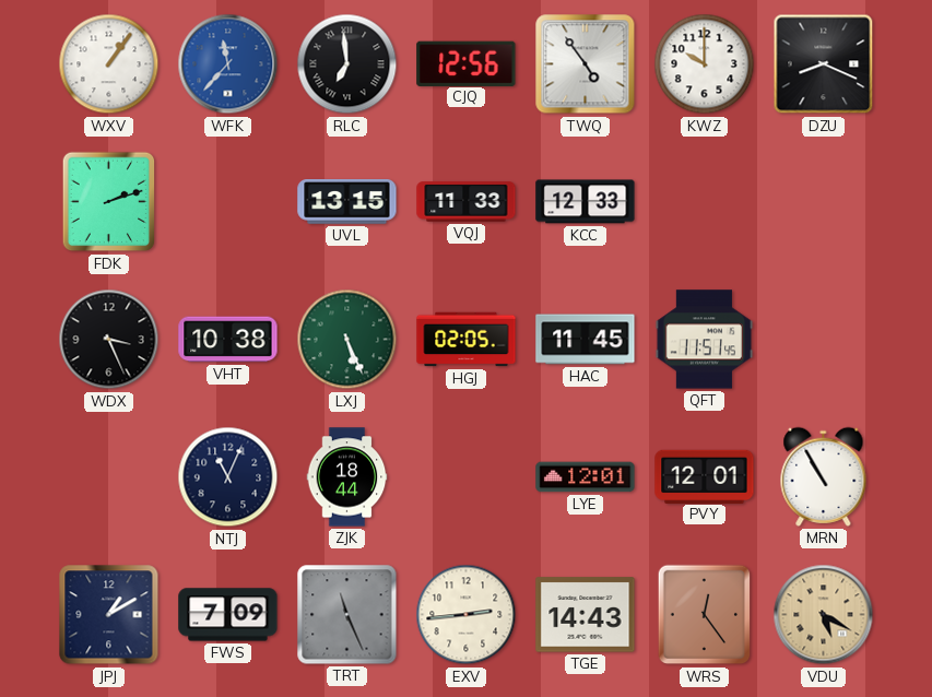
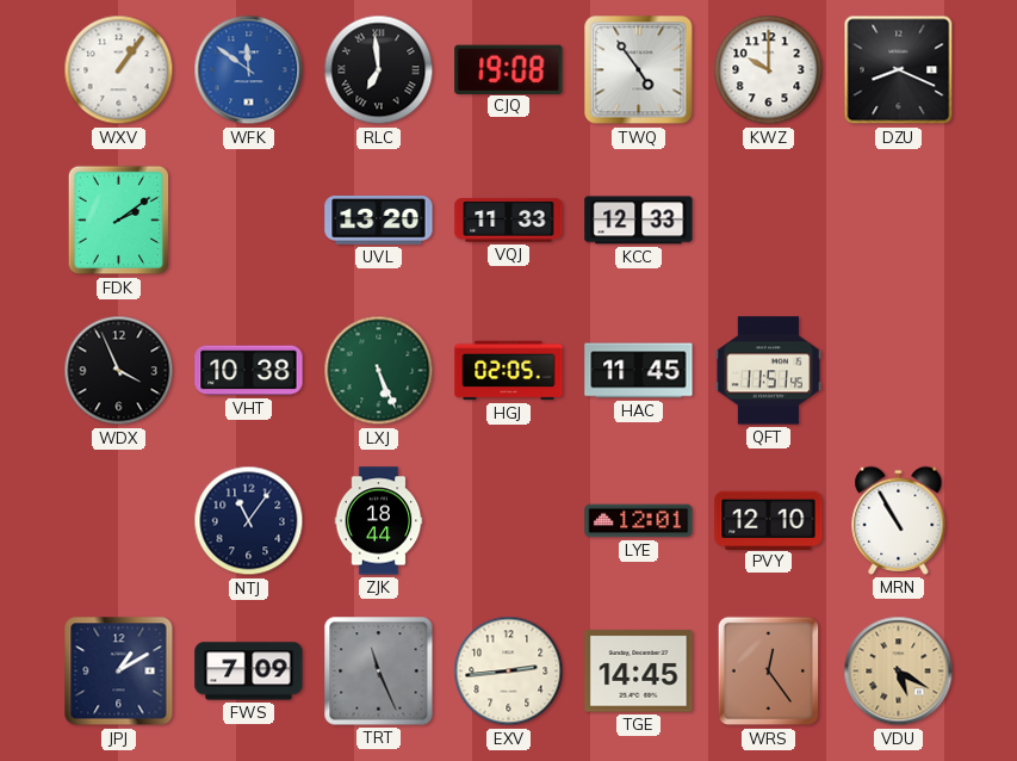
WFK: 11:37 -> 11:51
CJQ: 12:56 -> 19:08
FDK: 2:12 -> 2:09
UVL: 13:15 -> 13:20
WDX: 3:26 -> 3:56
NTJ: 11:04 -> 11:06
PVY: 12:01 -> 12:10
TGE: 14:43 -> 14:45
